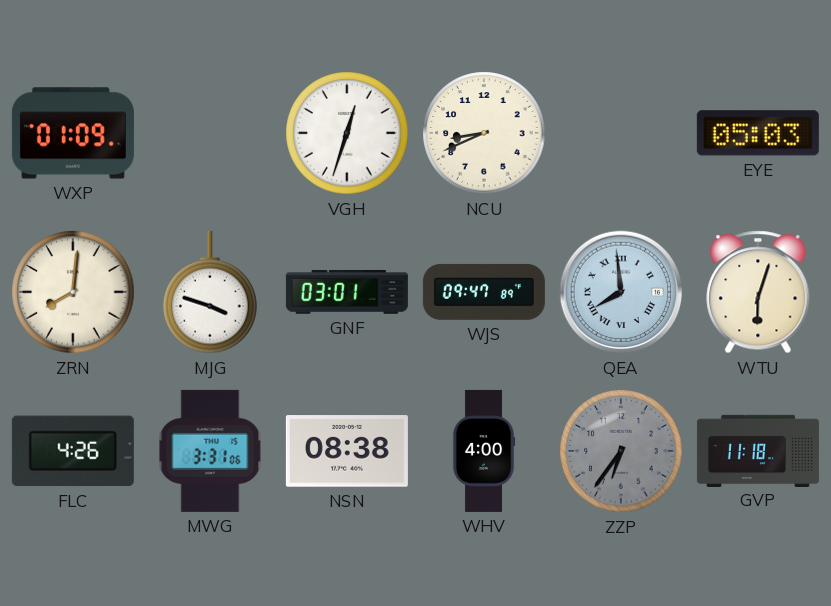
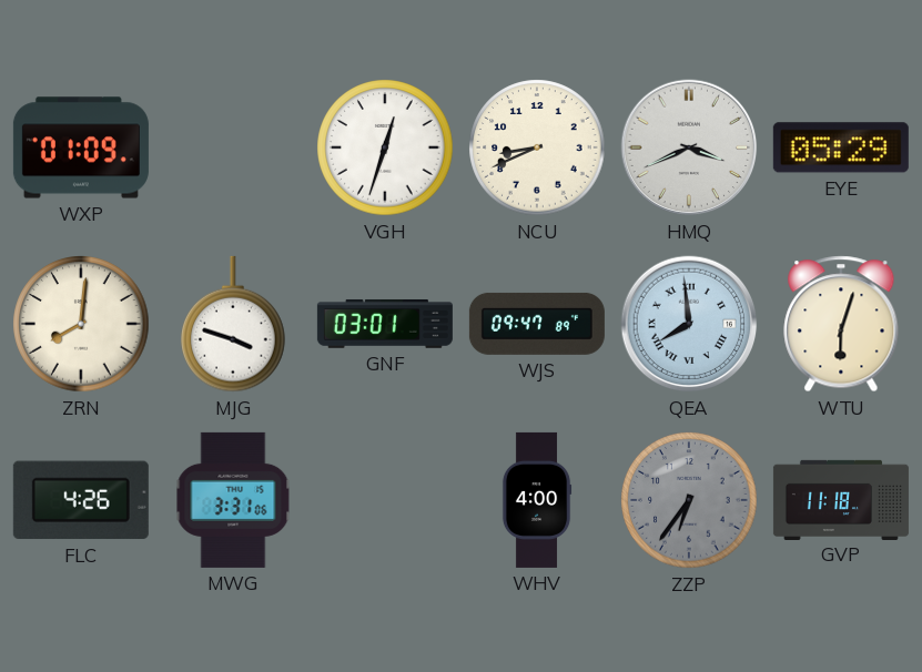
HMQ: none -> 3:41
EYE: 05:03 -> 05:29
NSN: 08:38 -> none
